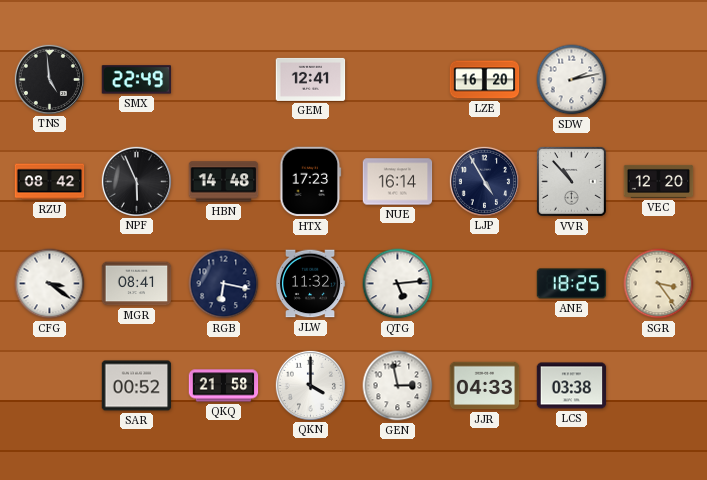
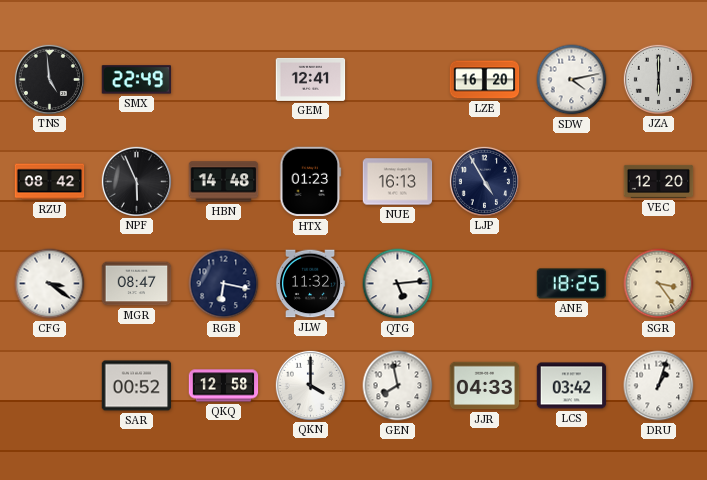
SDW: 2:13 -> 4:13
JZA: none -> 6:00
HTX: 17:23 -> 01:23
NUE: 16:14 -> 16:13
VVR: 10:53 -> none
MGR: 08:41 -> 08:47
QKQ: 21:58 -> 12:58
GEN: 2:58 -> 7:58
LCS: 03:38 -> 03:42
DRU: none -> 1:03
